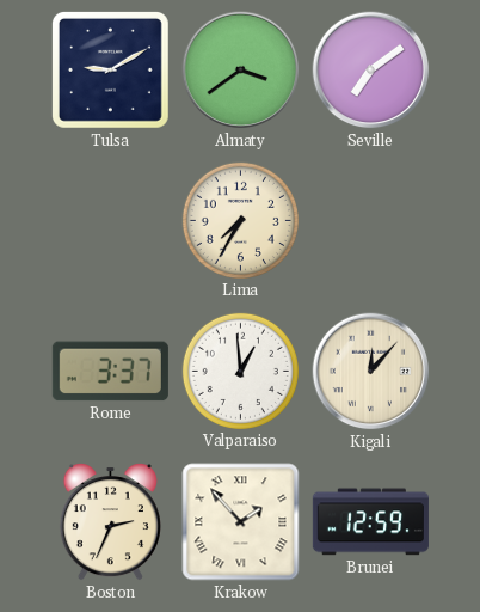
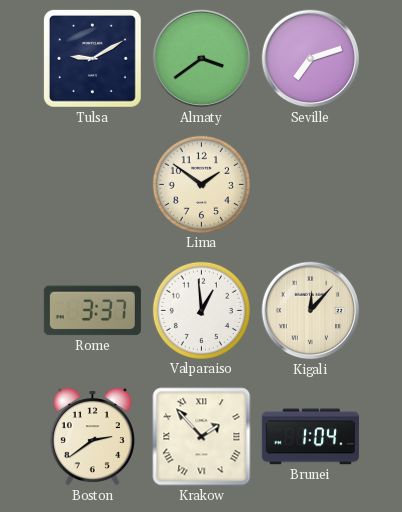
Seville: 7:09 -> 7:12
Lima: 7:35 -> 1:51
Boston: 2:34 -> 2:39
Brunei: 12:59 -> 1:04
